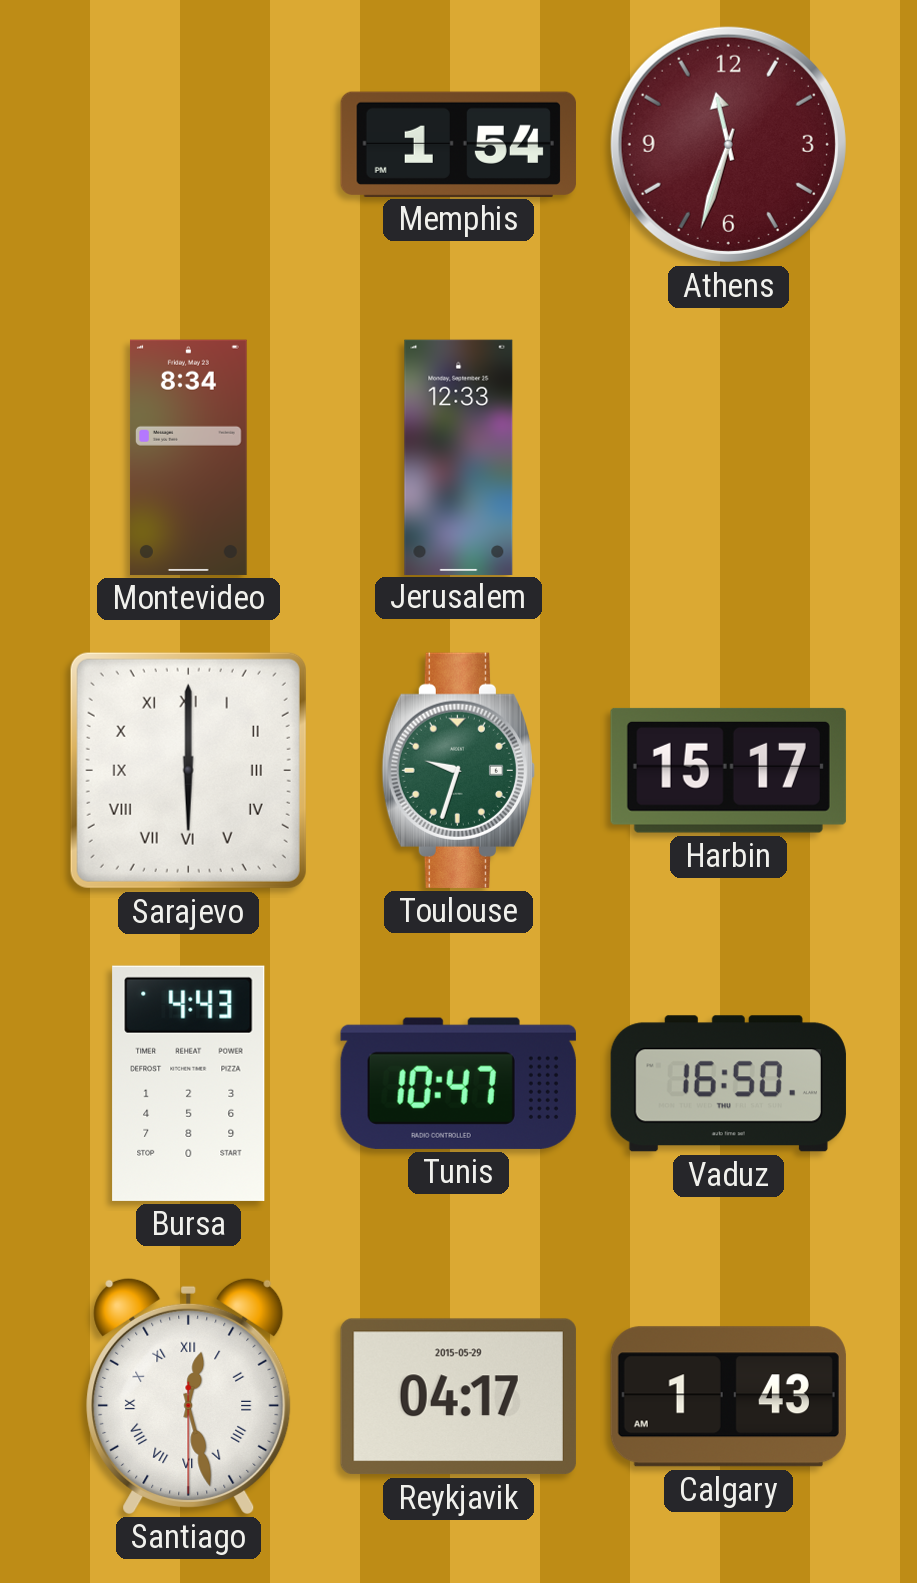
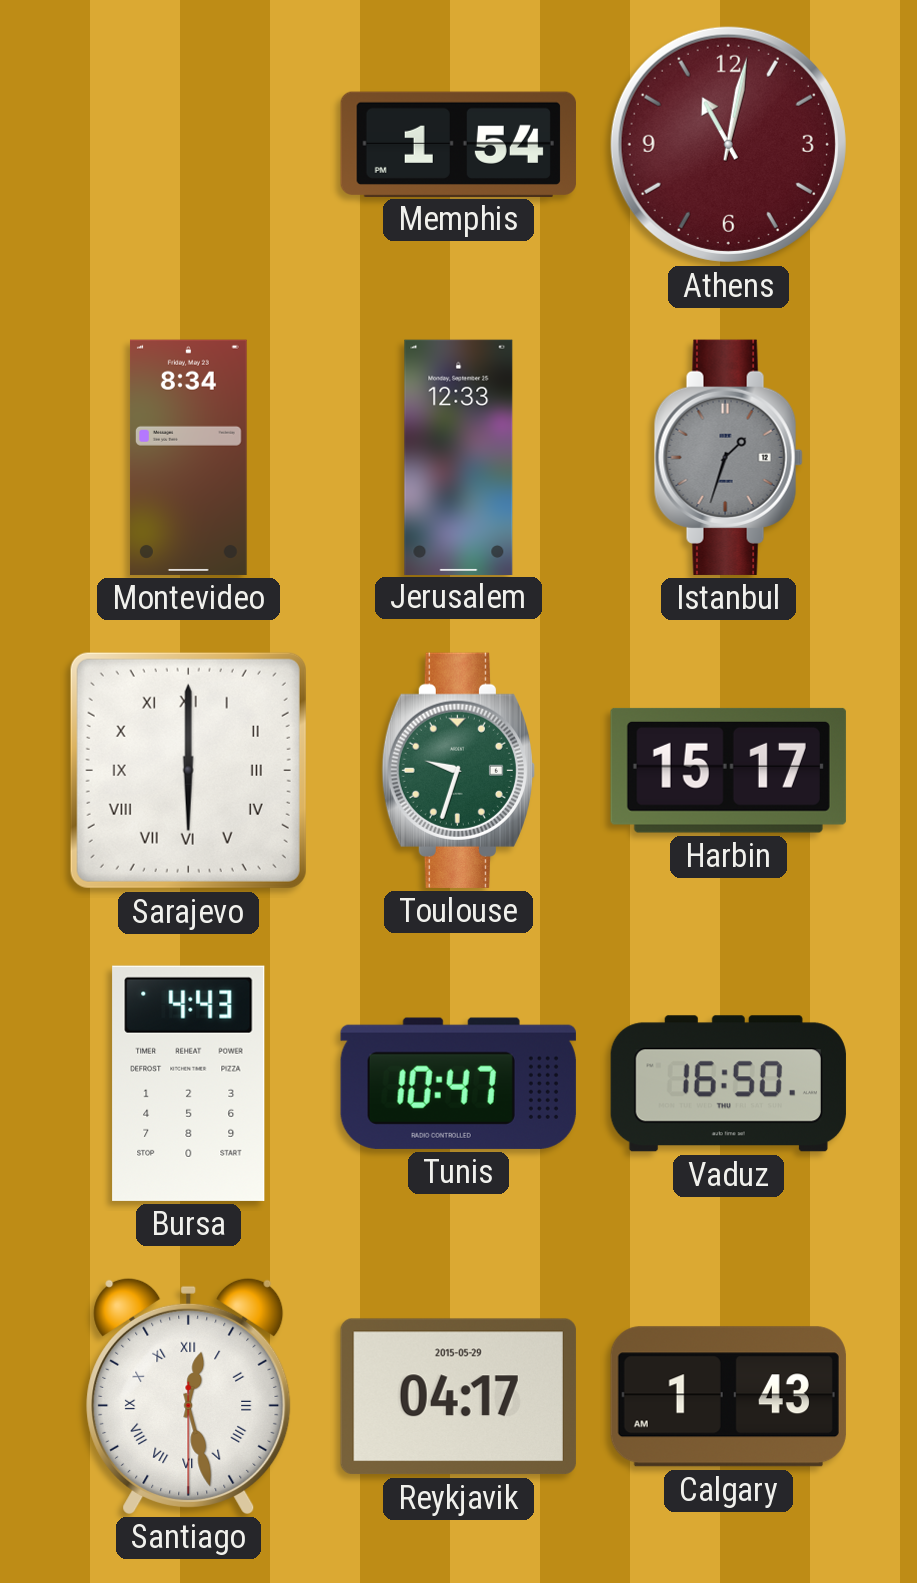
Athens: 11:33 -> 11:02
Istanbul: none -> 1:33
